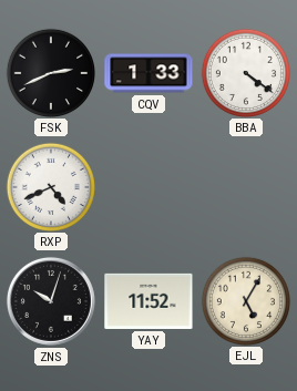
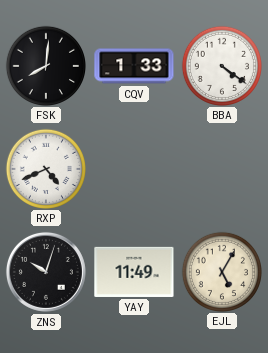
FSK: 2:41 -> 8:01
YAY: 11:52 -> 11:49
